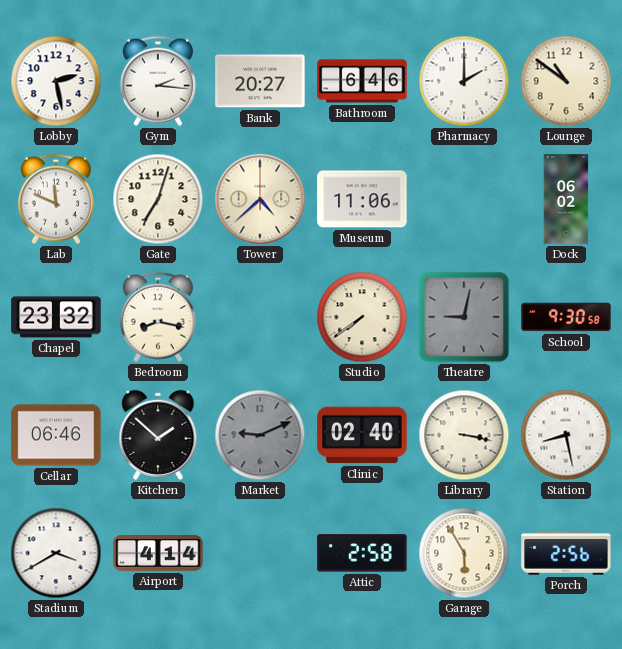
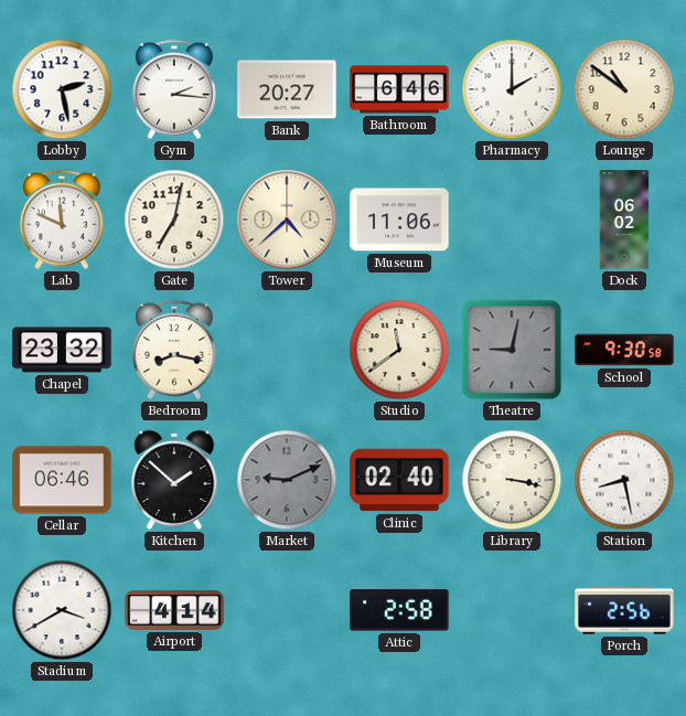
Gate: 7:03 -> 7:02
Studio: 7:39 -> 11:39
Garage: 5:55 -> none
